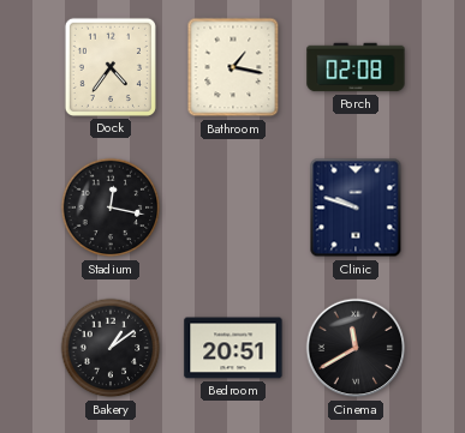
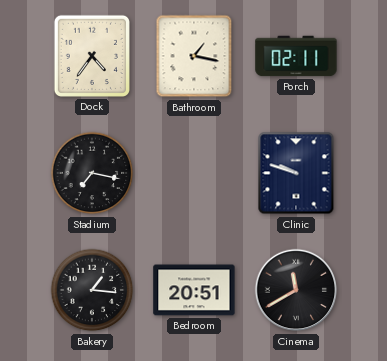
Porch: 02:08 -> 02:11
Stadium: 12:17 -> 7:17
Bakery: 1:09 -> 1:16
